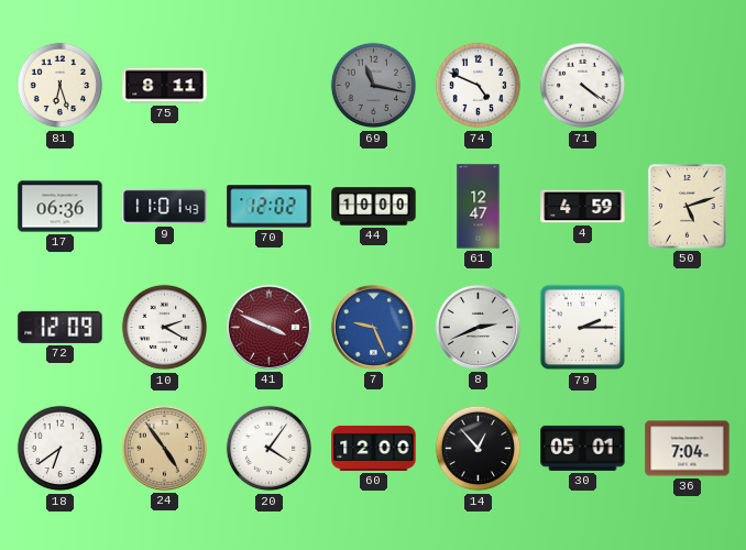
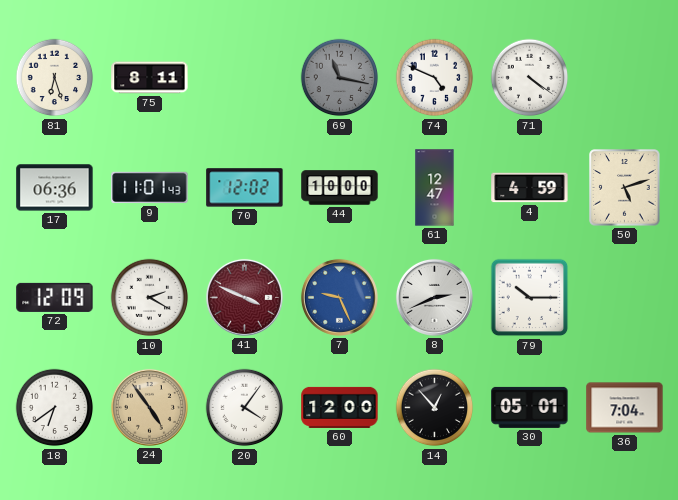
79: 2:15 -> 10:15
